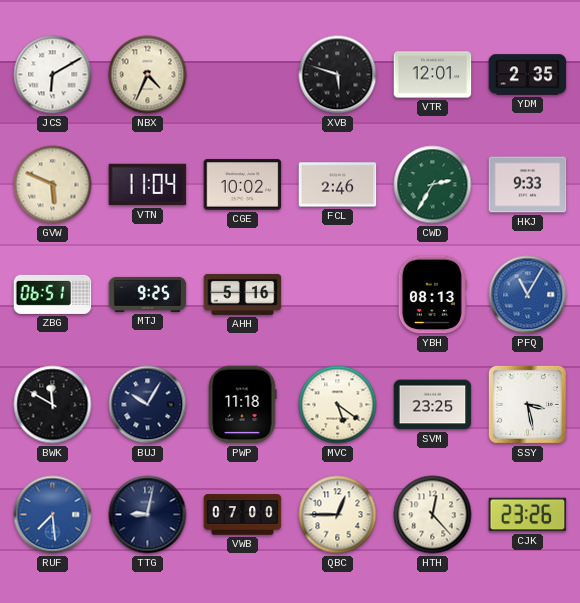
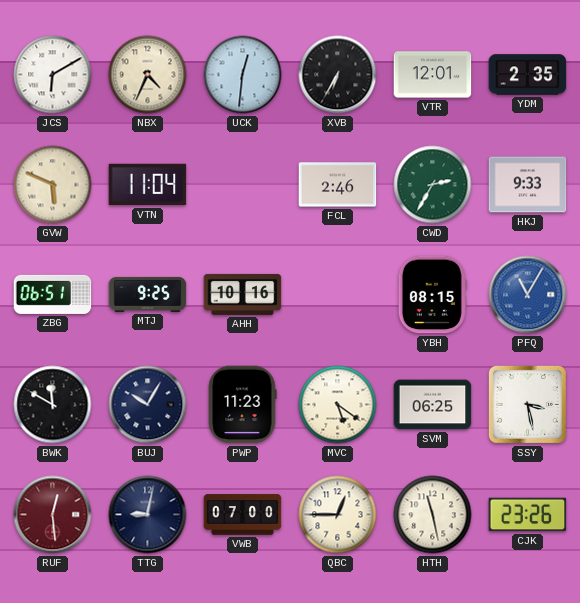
UCK: none -> 12:31
XVB: 5:48 -> 6:35
CGE: 10:02 -> none
AHH: 5:16 -> 10:16
YBH: 08:13 -> 08:15
PWP: 11:18 -> 11:23
SVM: 23:25 -> 06:25
RUF: 7:29 -> 12:29
RUF dial: blue -> burgundy
HTH: 12:23 -> 11:28
